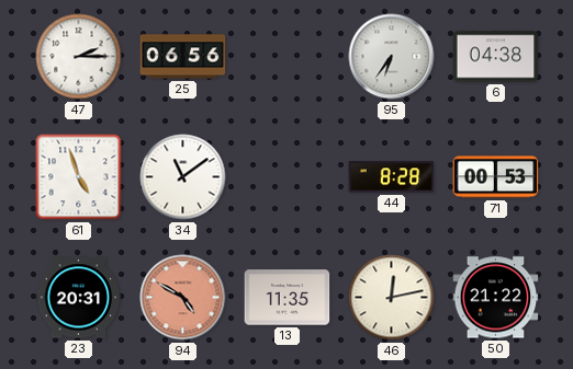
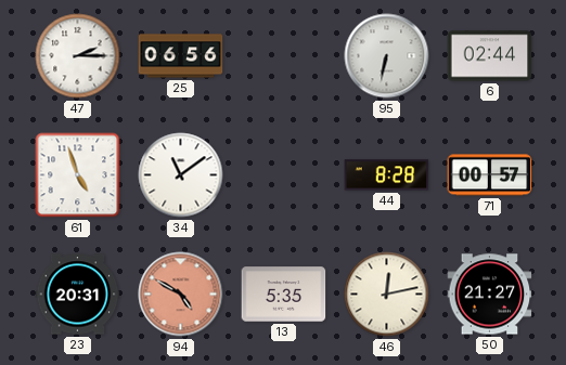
95: 6:36 -> 6:32
6: 04:38 -> 02:44
71: 00:53 -> 00:57
13: 11:35 -> 5:35
50: 21:22 -> 21:27
